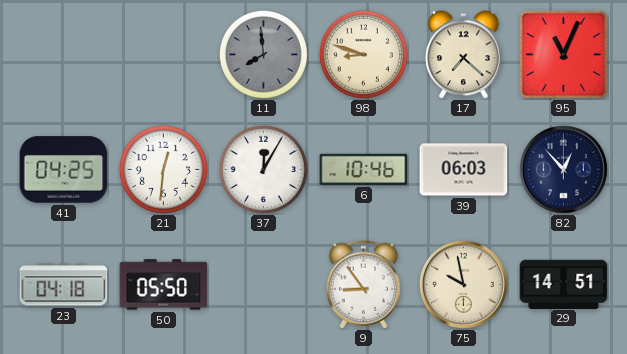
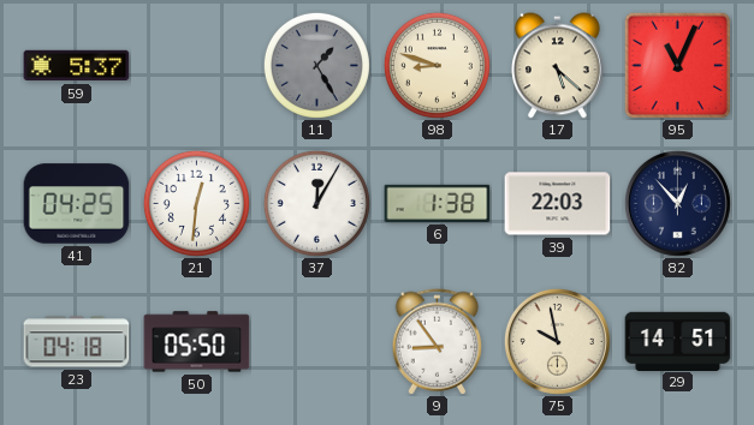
59: none -> 5:37
11: 7:59 -> 1:25
17: 7:22 -> 5:22
6: 10:46 -> 1:38
39: 06:03 -> 22:03
